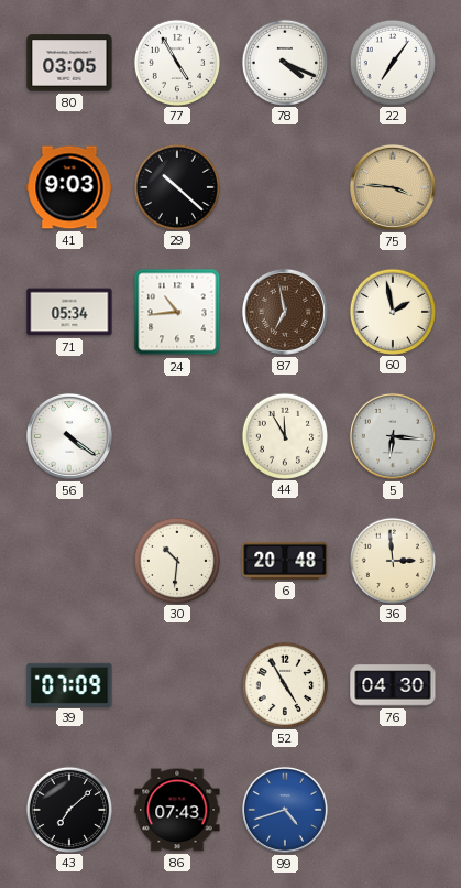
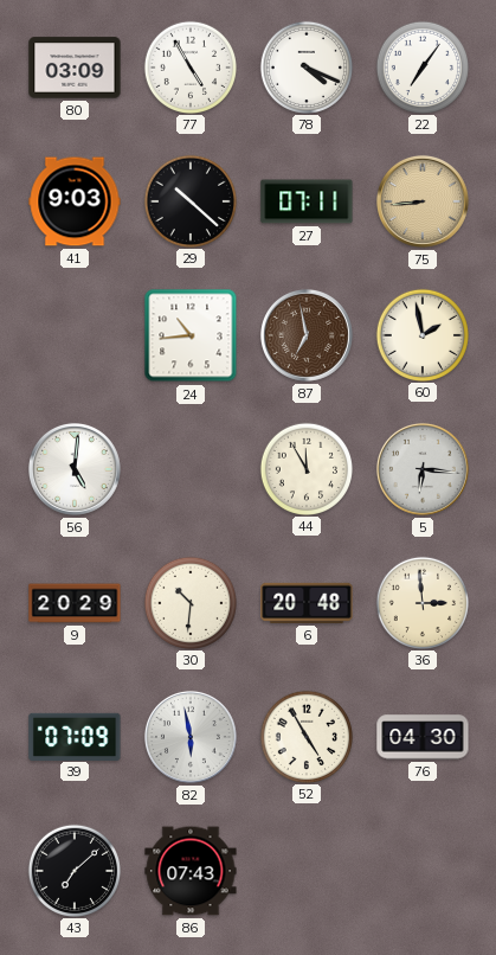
80: 03:05 -> 03:09
27: none -> 07:11
75: 3:46 -> 8:44
71: 05:34 -> none
56: 4:21 -> 5:01
9: none -> 20:29
82: none -> 5:58
99: 4:42 -> none
